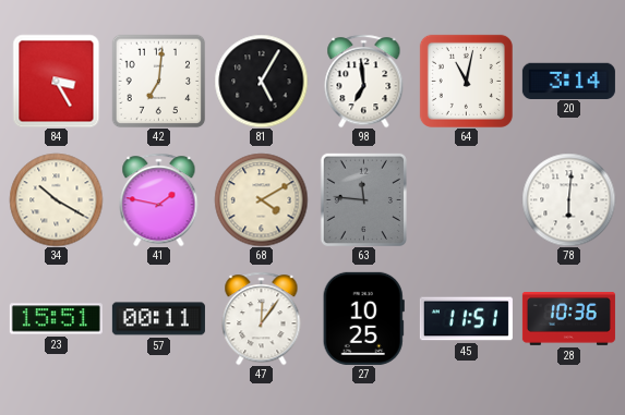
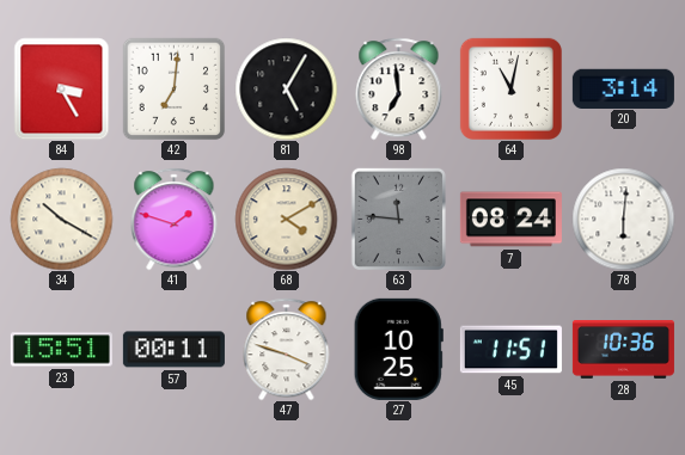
41: 1:47 -> 1:48
7: none -> 08:24
47: 12:06 -> 3:48
